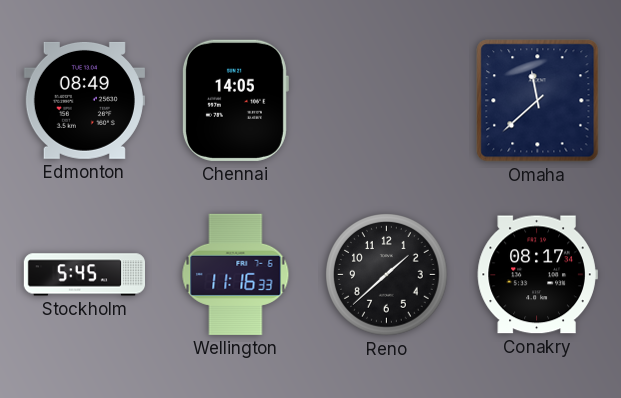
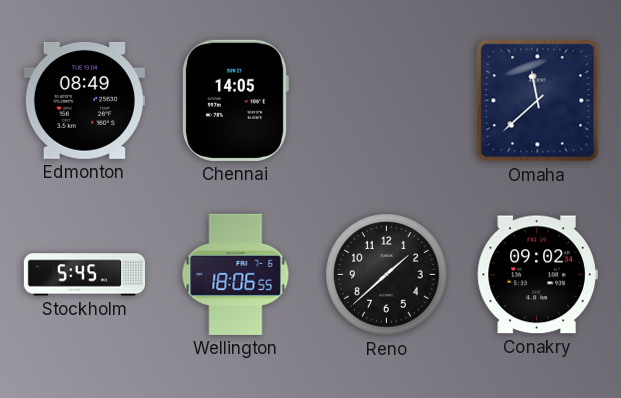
Wellington: 11:16 -> 18:06
Conakry: 08:17 -> 09:02
